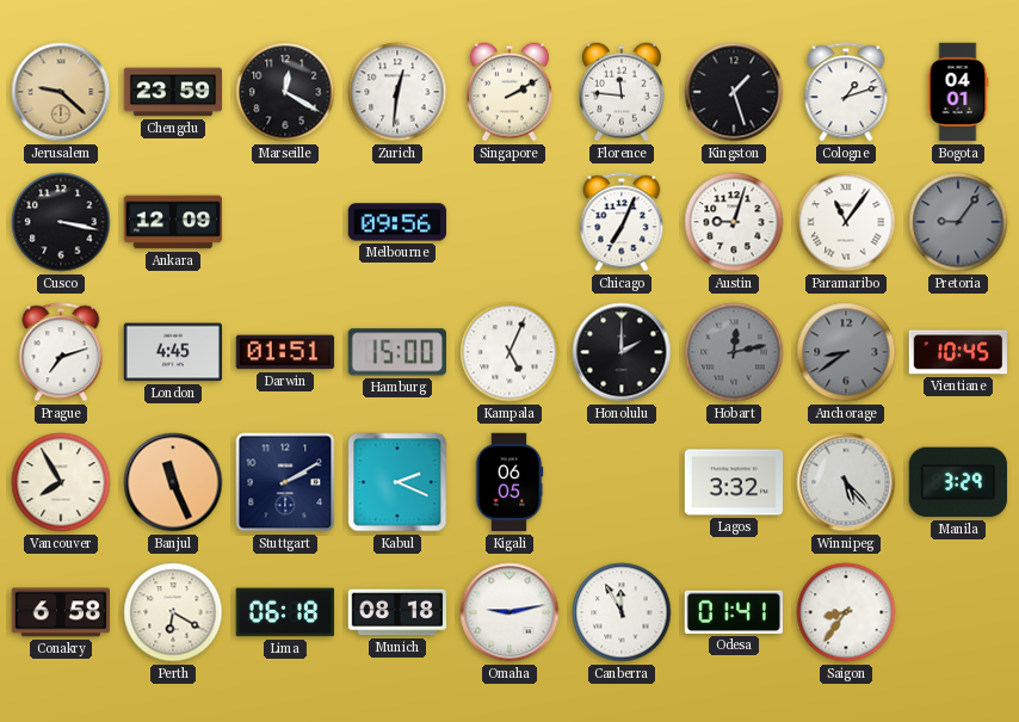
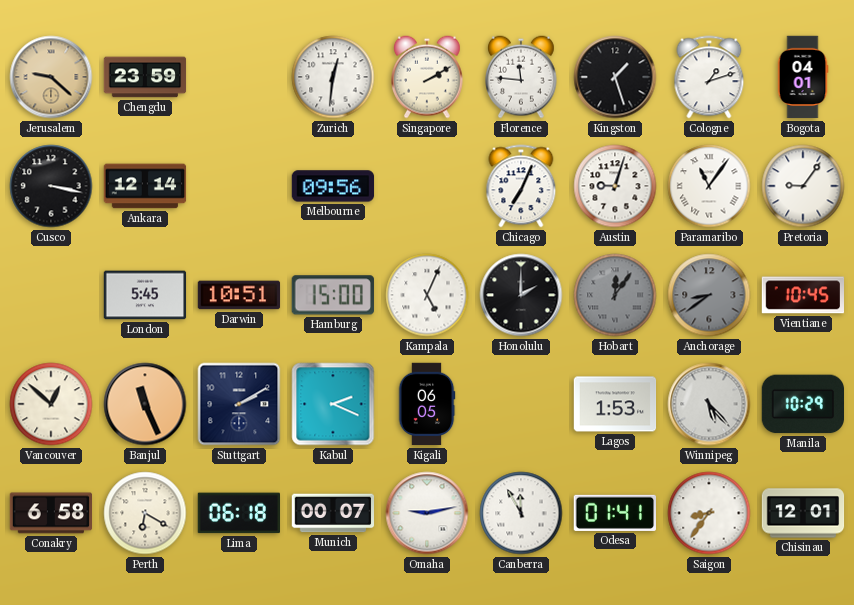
Marseille: 12:20 -> none
Ankara: 12:09 -> 12:14
Pretoria dial: grey -> white
Prague: 7:12 -> none
London: 4:45 -> 5:45
Darwin: 01:51 -> 10:51
Hobart: 12:13 -> 12:06
Vancouver: 7:55 -> 12:52
Lagos: 3:32 -> 1:53
Manila: 3:29 -> 10:29
Munich: 08:18 -> 00:07
Chisinau: none -> 12:01
